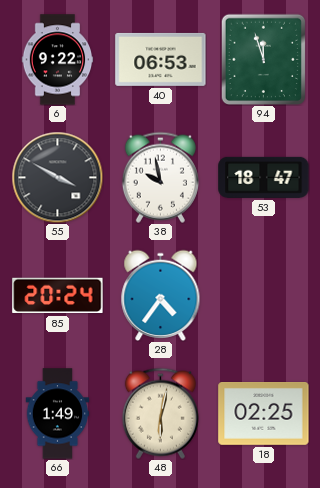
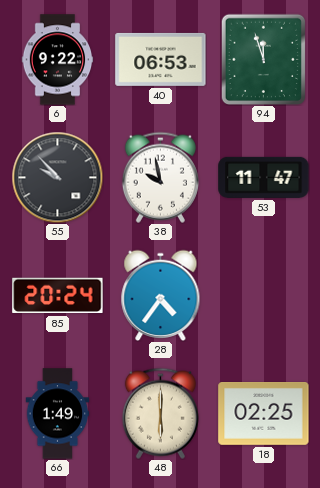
55: 3:50 -> 9:53
53: 18:47 -> 11:47
48: 6:02 -> 6:00
